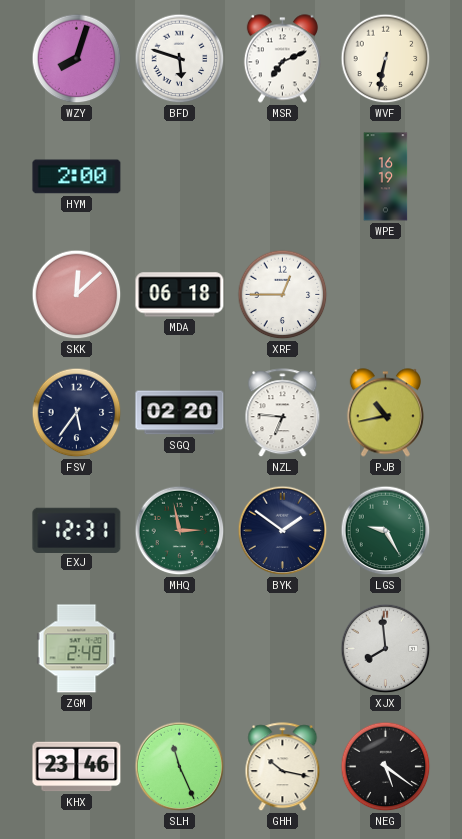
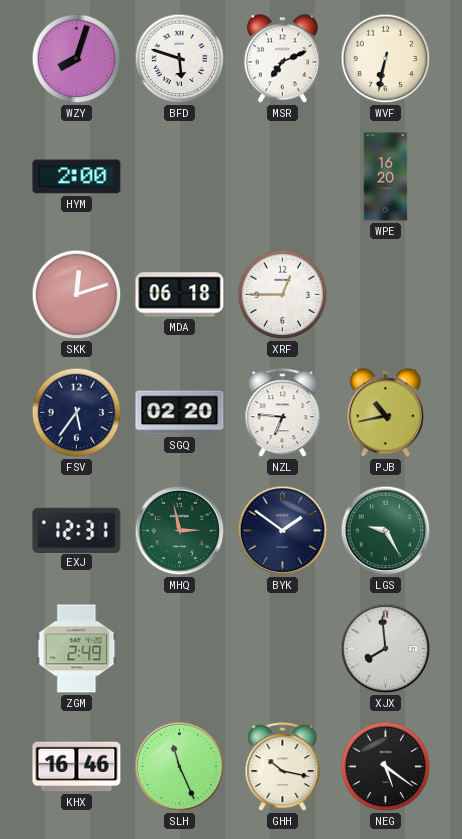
WPE: 16:19 -> 16:20
SKK: 12:08 -> 12:12
KHX: 23:46 -> 16:46
